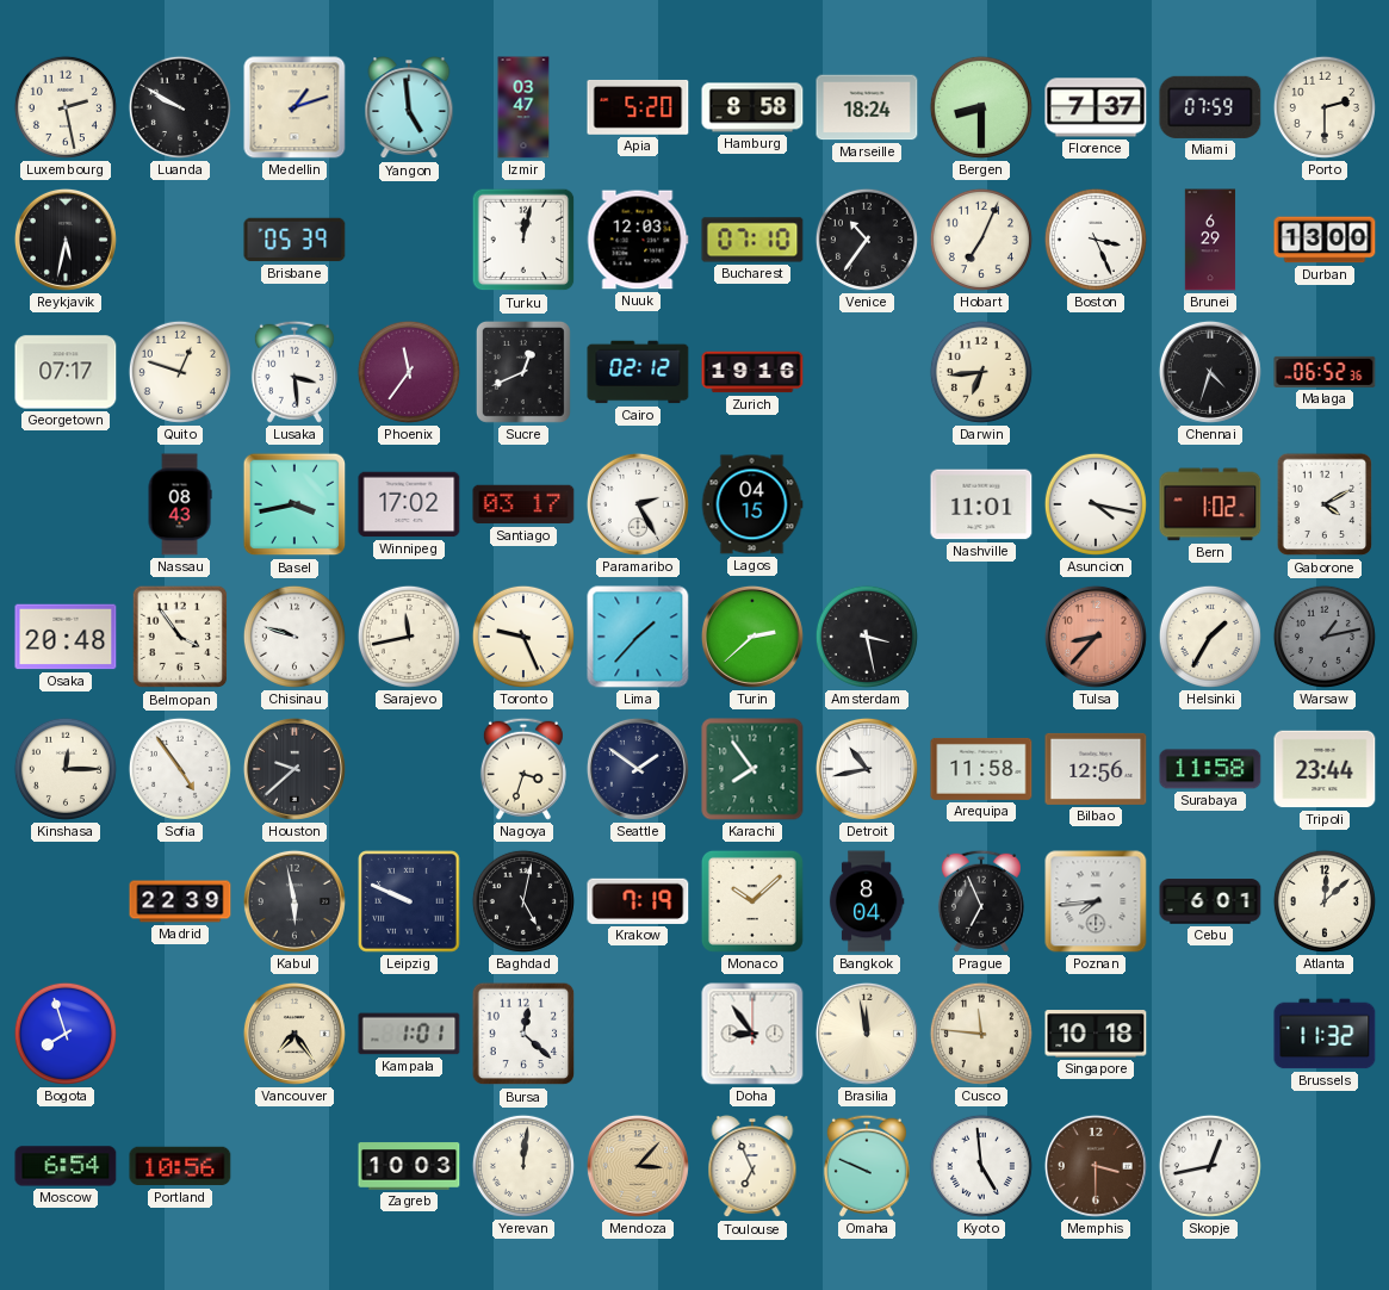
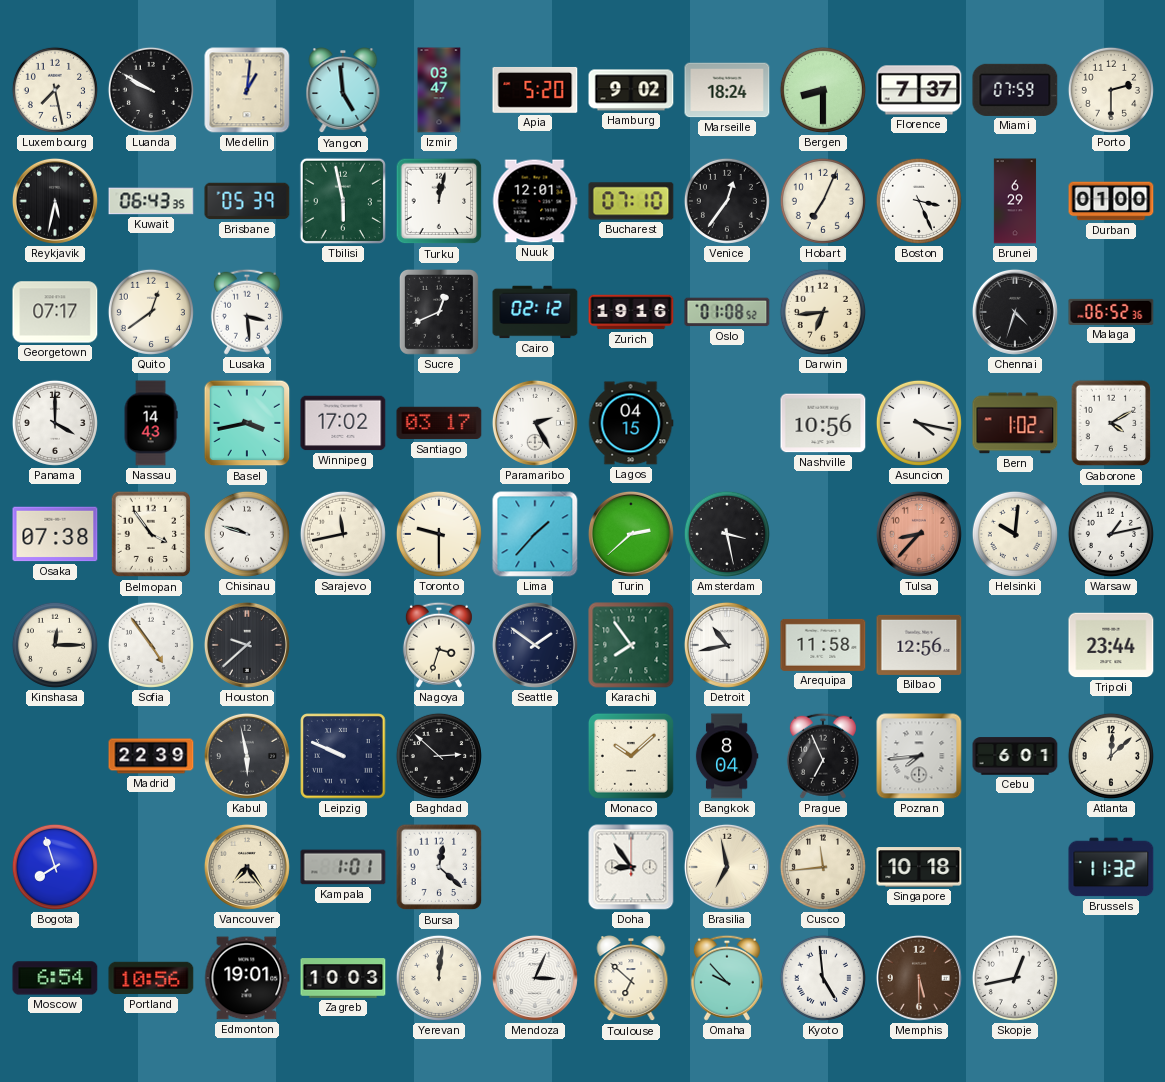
Luxembourg: 2:28 -> 7:28
Medellin: 1:12 -> 1:01
Hamburg: 8:58 -> 9:02
Kuwait: none -> 06:43
Tbilisi: none -> 5:58
Nuuk: 12:03 -> 12:01
Venice: 10:36 -> 12:36
Durban: 13:00 -> 01:00
Quito: 12:48 -> 12:39
Phoenix: 11:36 -> none
Oslo: none -> 01:08
Panama: none -> 4:00
Nassau: 08:43 -> 14:43
Nashville: 11:01 -> 10:56
Osaka: 20:48 -> 07:38
Toronto: 9:26 -> 9:30
Helsinki: 1:35 -> 10:01
Warsaw dial: grey -> white
Surabaya: 11:58 -> none
Baghdad: 5:02 -> 2:52
Krakow: 7:19 -> none
Brasilia: 11:58 -> 6:58
Cusco: 11:46 -> 11:44
Edmonton: none -> 19:01
Mendoza: 3:07 -> 3:04
Mendoza dial: champagne -> white
Toulouse: 6:56 -> 6:52
Omaha: 9:49 -> 9:53
Memphis: 3:30 -> 5:30
